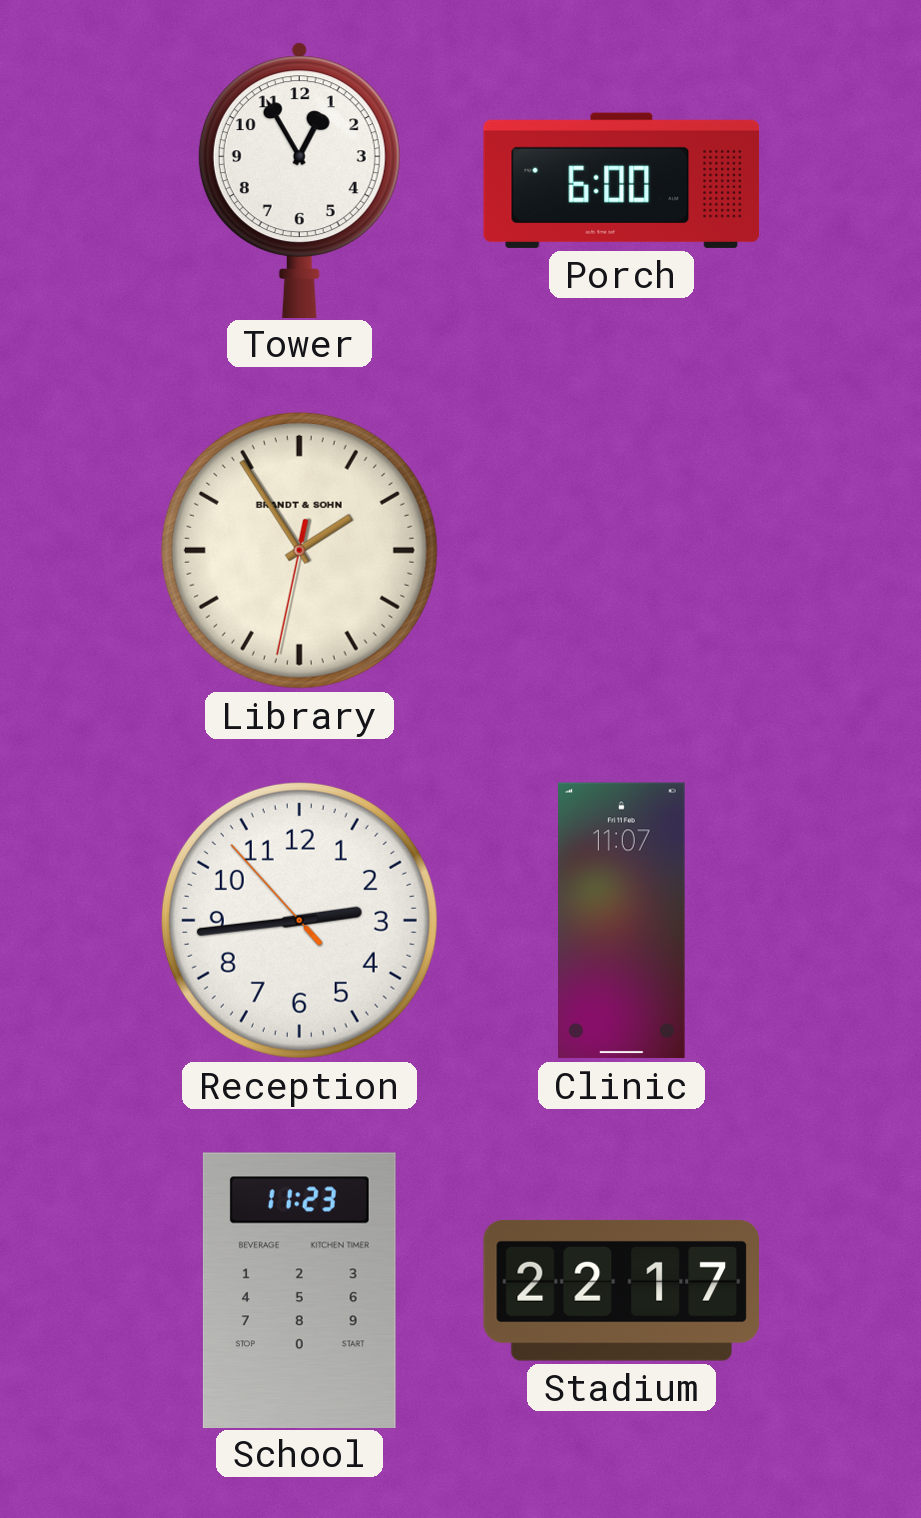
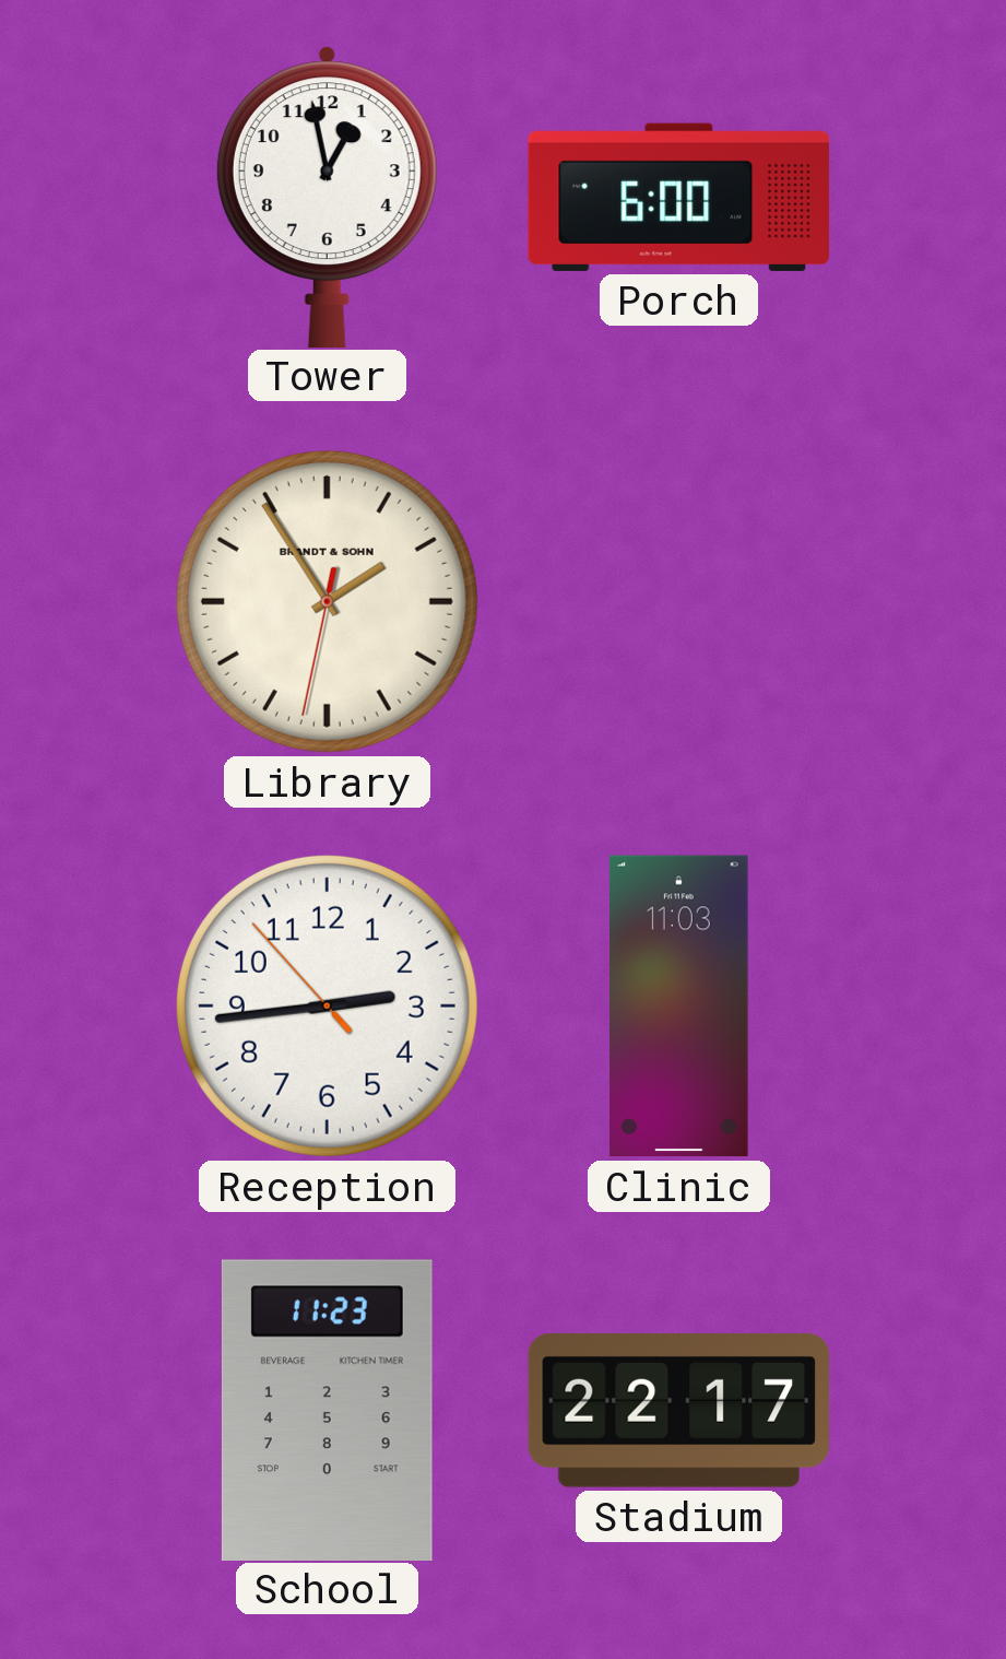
Tower: 12:55 -> 12:58
Clinic: 11:07 -> 11:03
